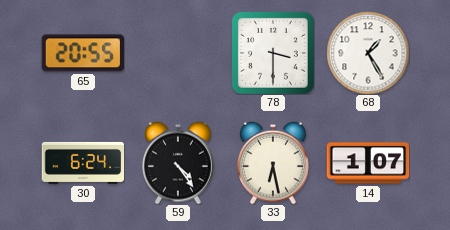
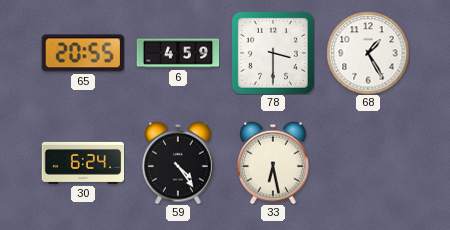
6: none -> 4:59
14: 1:07 -> none
